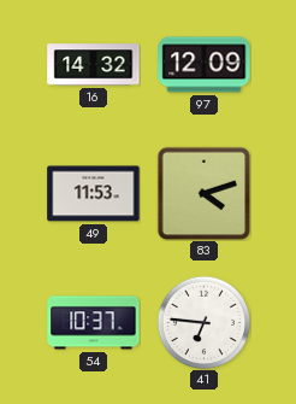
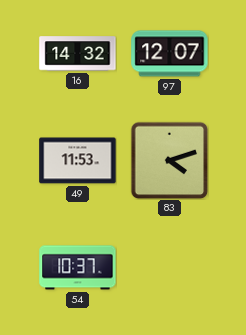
97: 12:09 -> 12:07
41: 6:46 -> none
